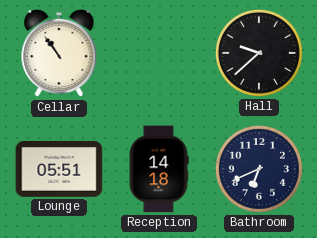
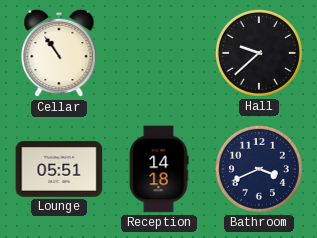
Bathroom: 6:41 -> 3:41
